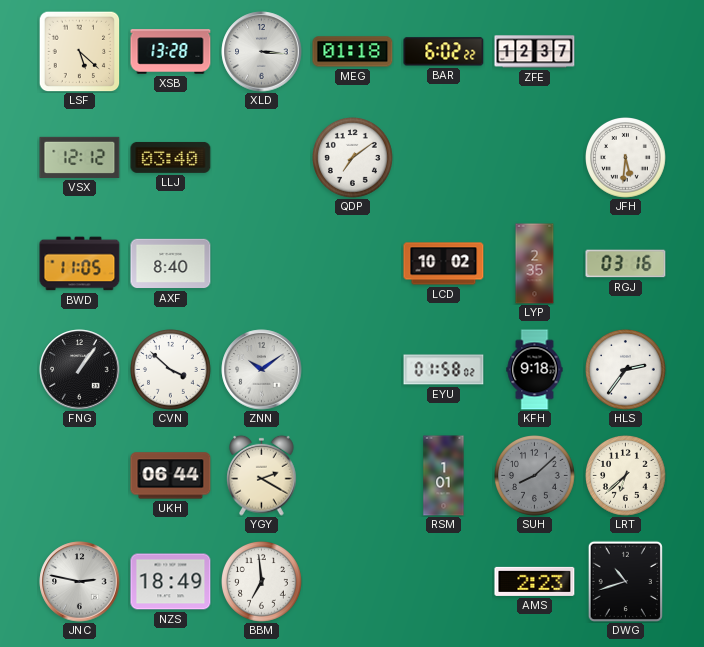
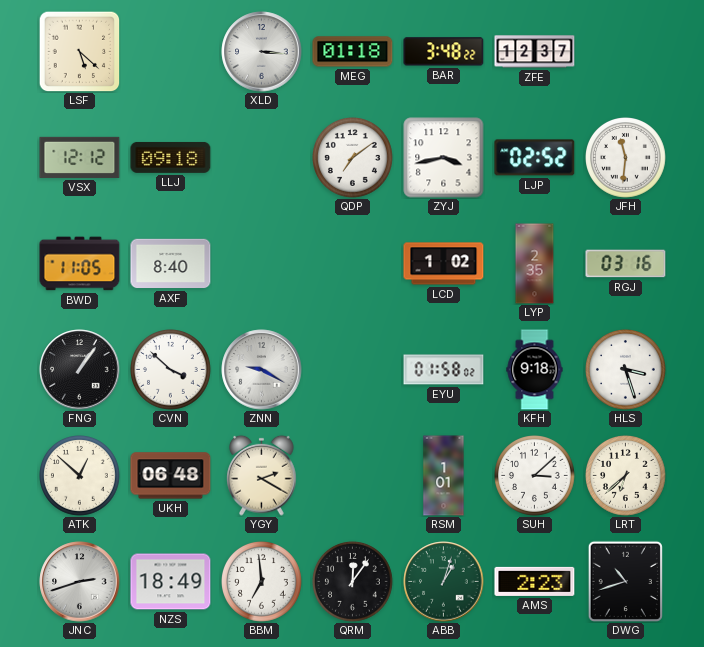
XSB: 13:28 -> none
BAR: 6:02 -> 3:48
LLJ: 03:40 -> 09:18
ZYJ: none -> 3:43
LJP: none -> 02:52
JFH: 5:31 -> 11:31
LCD: 10:02 -> 1:02
ZNN: 10:09 -> 9:20
HLS: 2:36 -> 3:27
ATK: none -> 12:52
UKH: 06:44 -> 06:48
SUH: 8:08 -> 3:08
SUH dial: grey -> white
JNC: 2:47 -> 2:42
QRM: none -> 12:06
ABB: none -> 1:03
